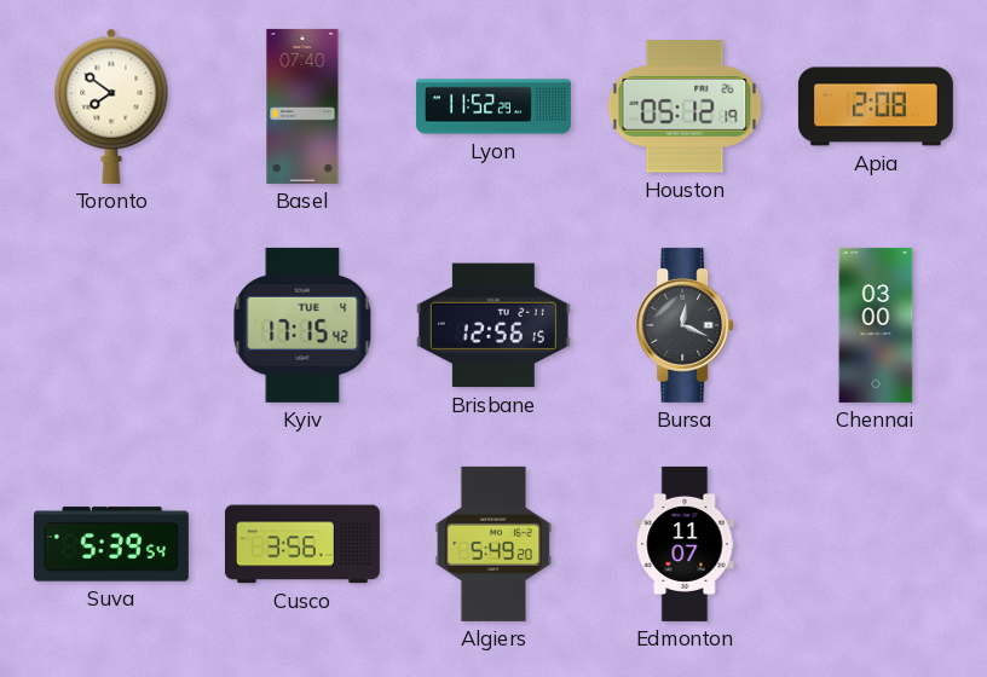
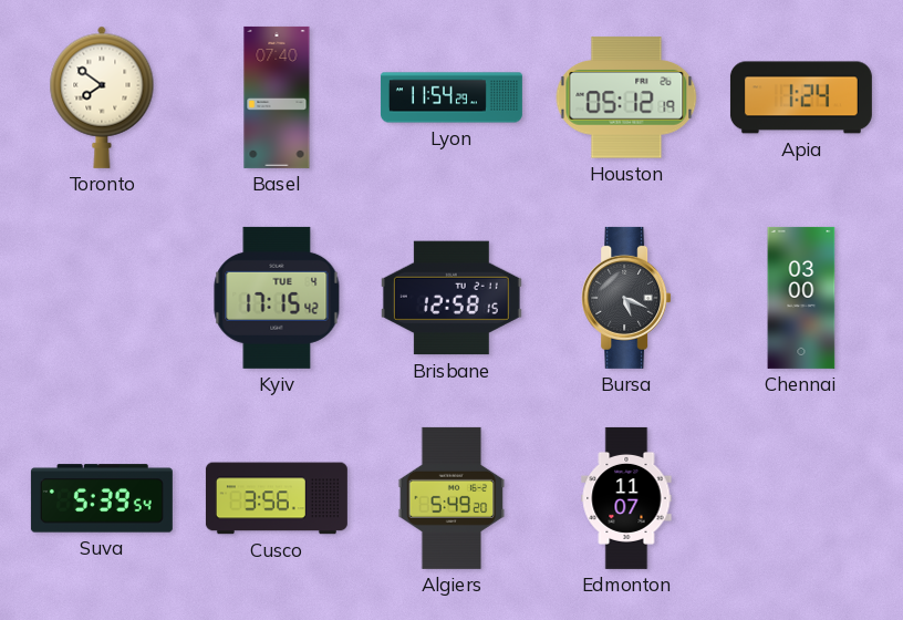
Lyon: 11:52 -> 11:54
Apia: 2:08 -> 1:24
Brisbane: 12:56 -> 12:58
Bursa: 12:19 -> 5:19
